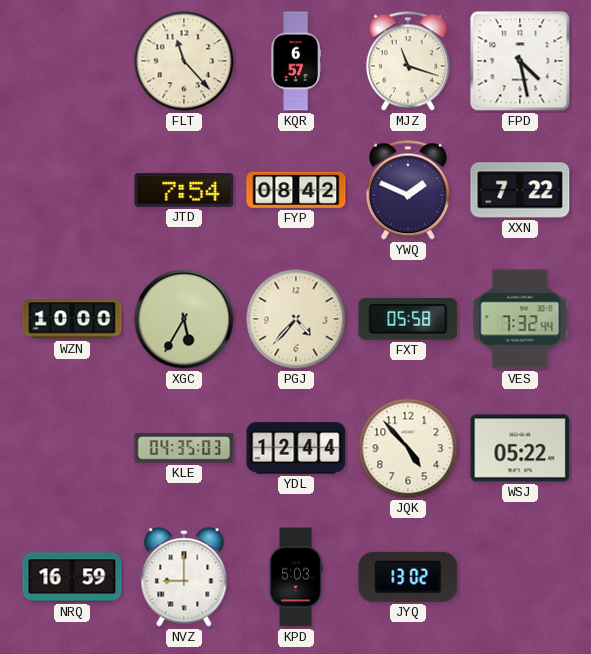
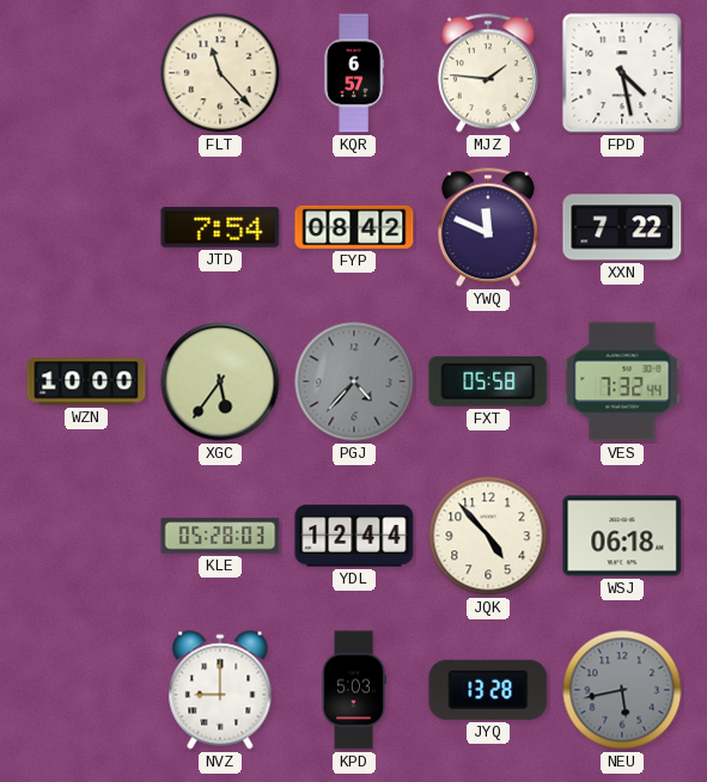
MJZ: 11:18 -> 1:46
YWQ: 1:49 -> 11:49
XGC: 5:35 -> 5:36
PGJ dial: cream -> grey
KLE: 04:35 -> 05:28
WSJ: 05:22 -> 06:18
NRQ: 16:59 -> none
JYQ: 13:02 -> 13:28
NEU: none -> 5:43
